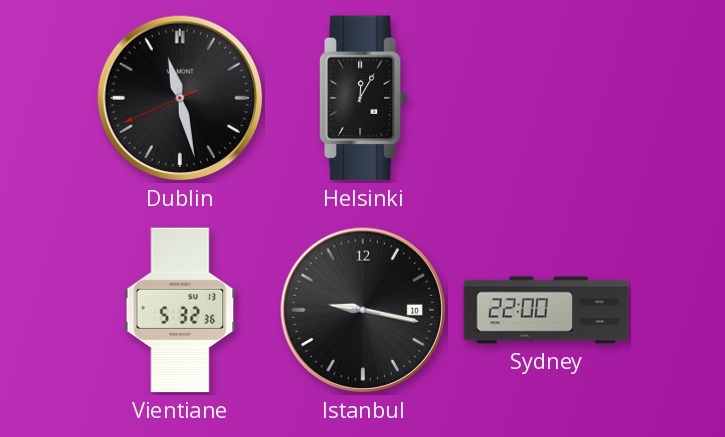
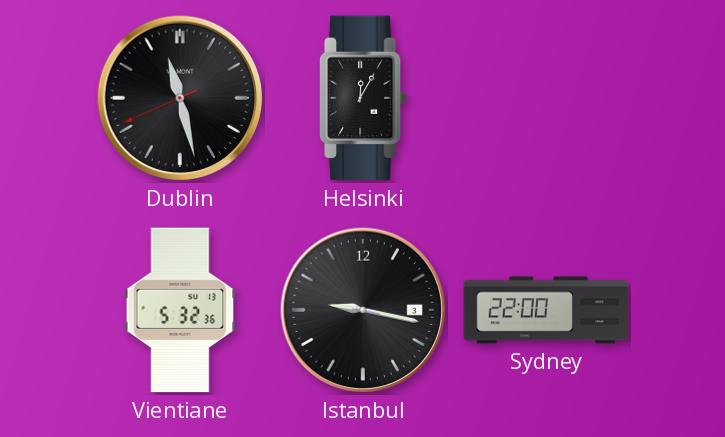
Istanbul date: 10 -> 3
